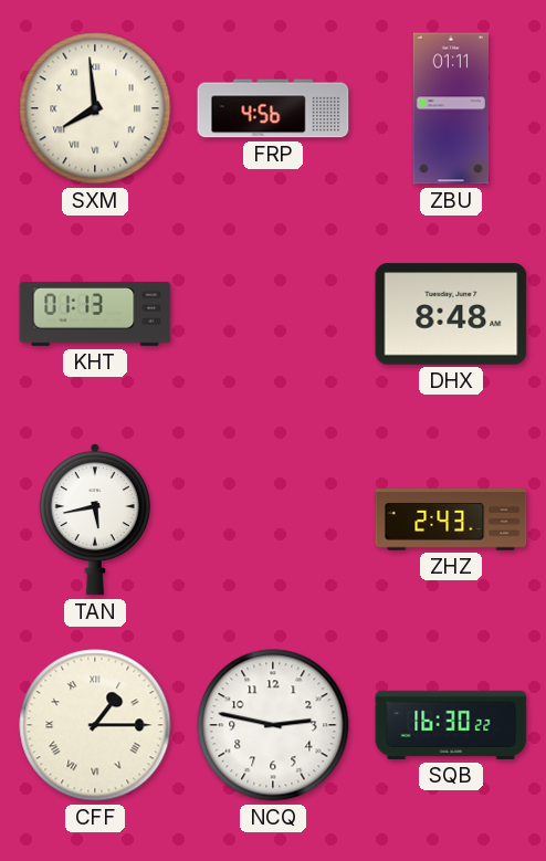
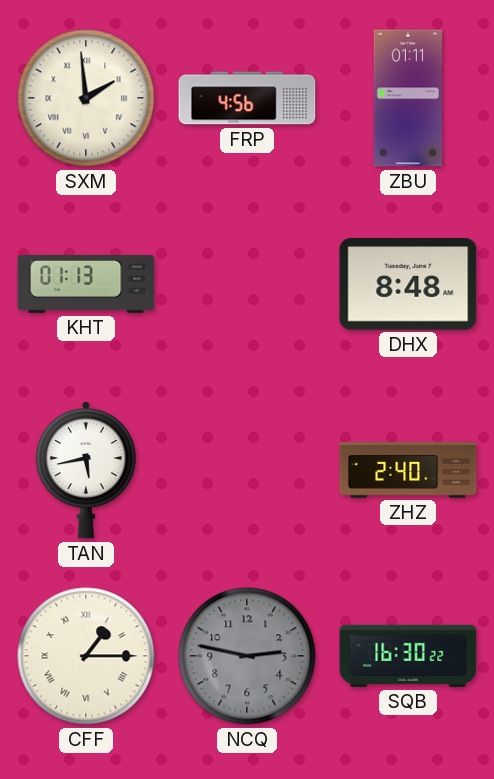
SXM: 7:59 -> 1:59
ZHZ: 2:43 -> 2:40
NCQ dial: white -> grey
